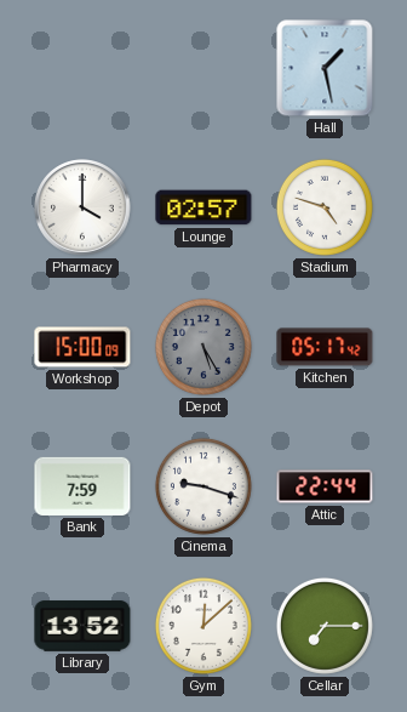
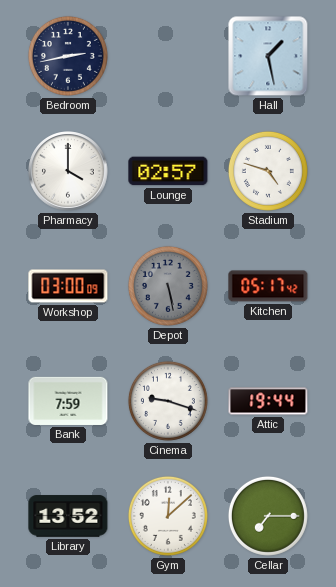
Bedroom: none -> 2:43
Workshop: 15:00 -> 03:00
Depot: 5:25 -> 5:28
Attic: 22:44 -> 19:44
